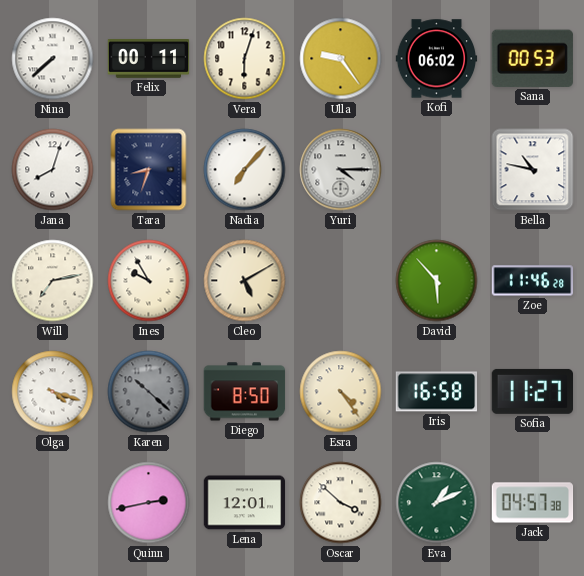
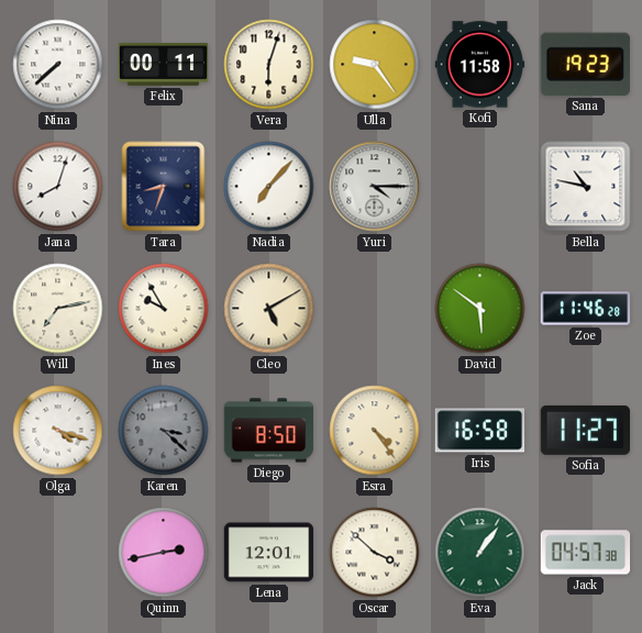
Kofi: 06:02 -> 11:58
Sana: 00:53 -> 19:23
David: 5:53 -> 5:51
Karen: 10:22 -> 3:22
Eva: 1:11 -> 1:06
